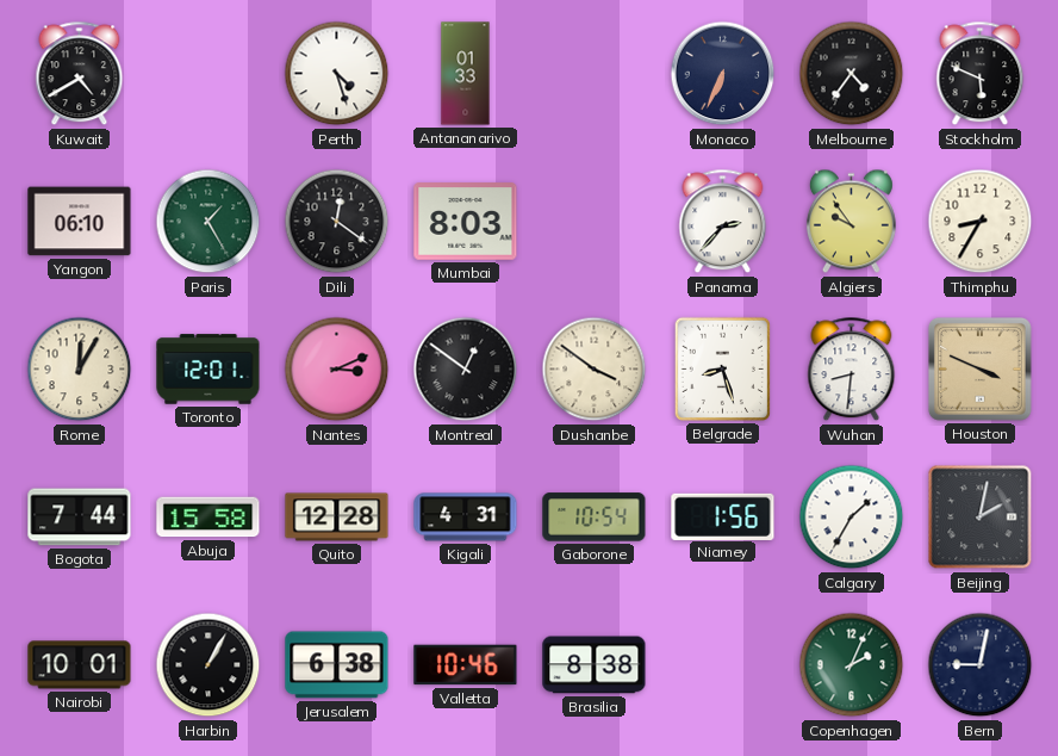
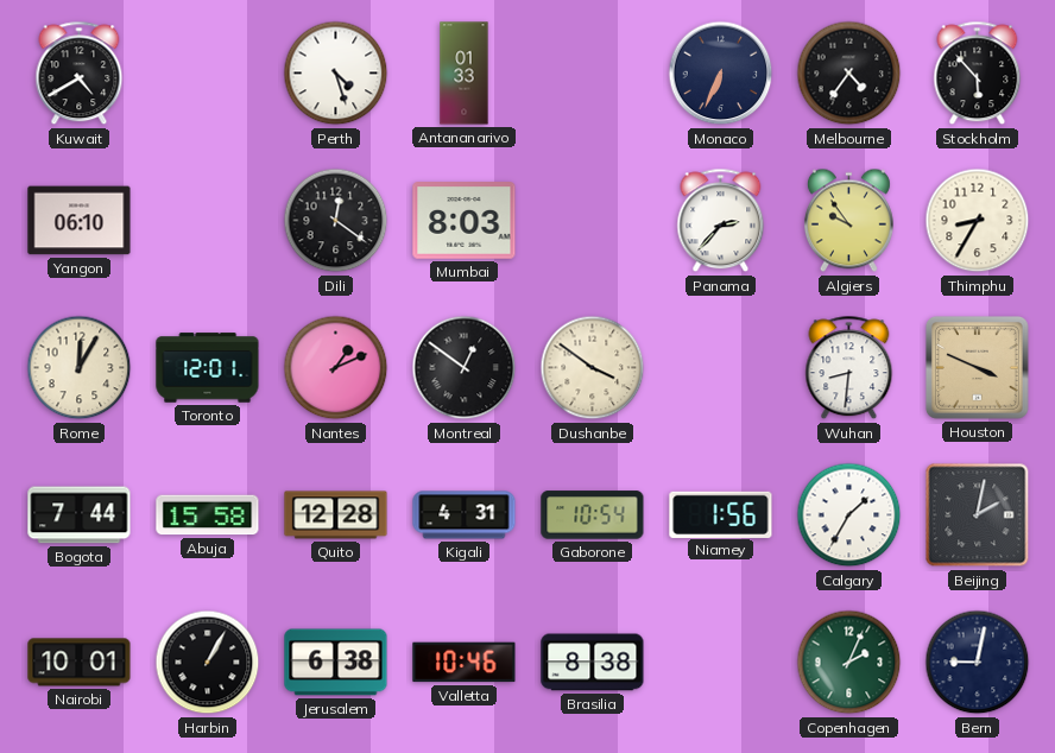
Stockholm: 5:49 -> 5:53
Paris: 1:25 -> none
Nantes: 3:11 -> 1:11
Belgrade: 8:27 -> none
